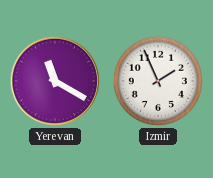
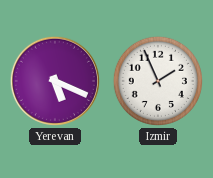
Yerevan: 11:20 -> 5:19
